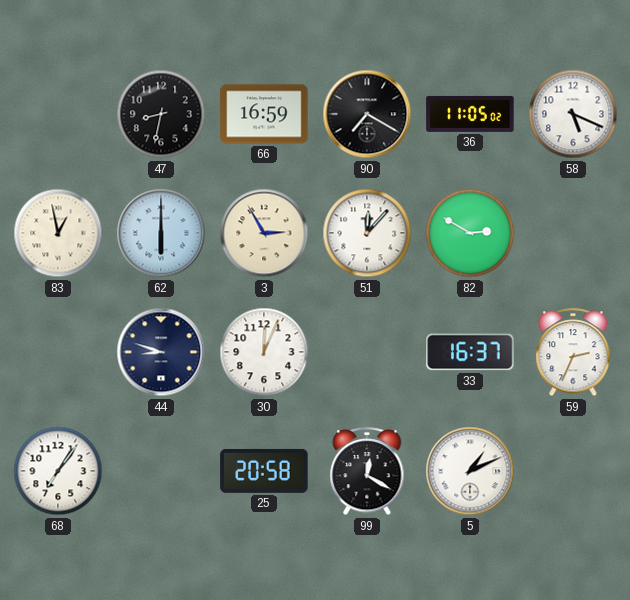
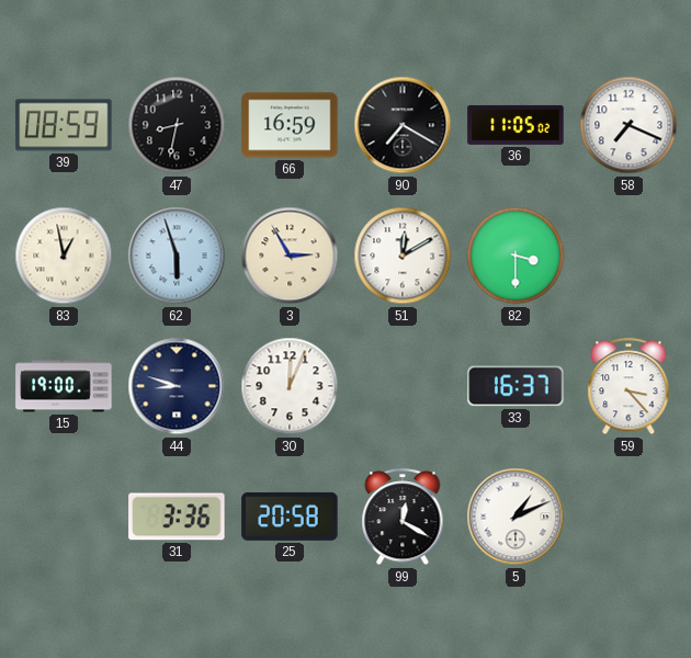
39: none -> 08:59
58: 5:19 -> 7:19
62: 6:00 -> 5:57
51: 12:07 -> 12:10
82: 2:50 -> 3:30
15: none -> 19:00
59: 2:34 -> 3:23
68: 7:06 -> none
31: none -> 3:36
